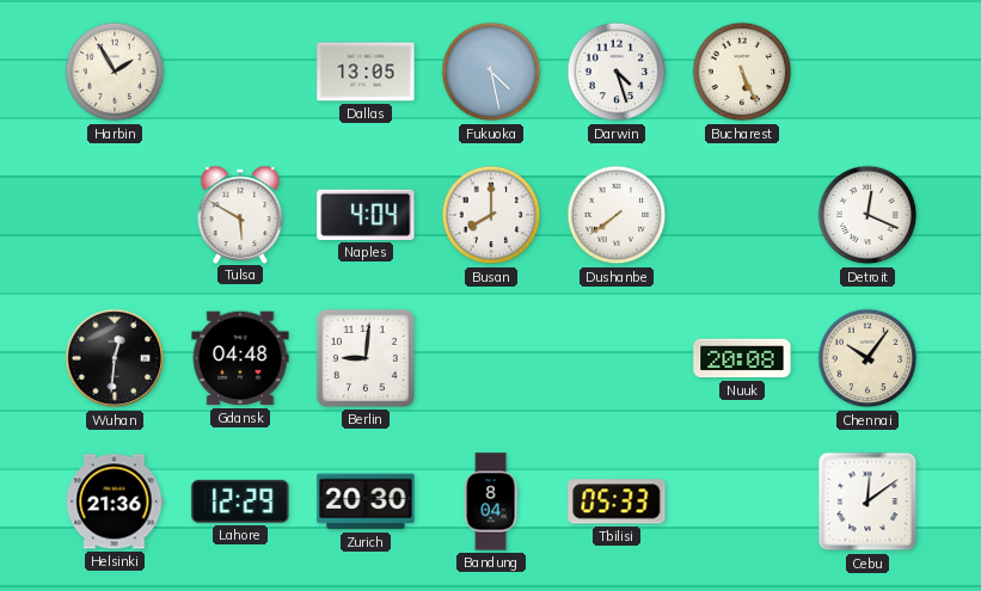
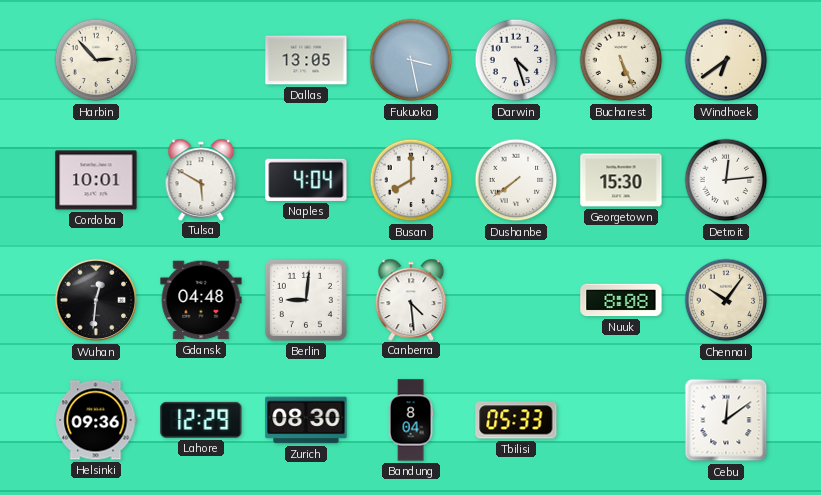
Harbin: 1:55 -> 2:53
Fukuoka: 4:28 -> 3:28
Windhoek: none -> 6:39
Cordoba: none -> 10:01
Georgetown: none -> 15:30
Detroit: 12:19 -> 12:14
Canberra: none -> 4:29
Nuuk: 20:08 -> 8:08
Helsinki: 21:36 -> 09:36
Zurich: 20:30 -> 08:30
